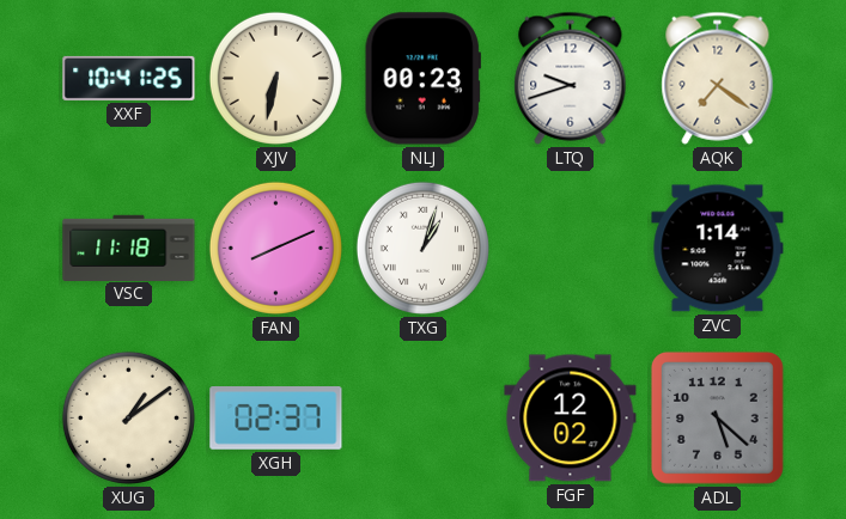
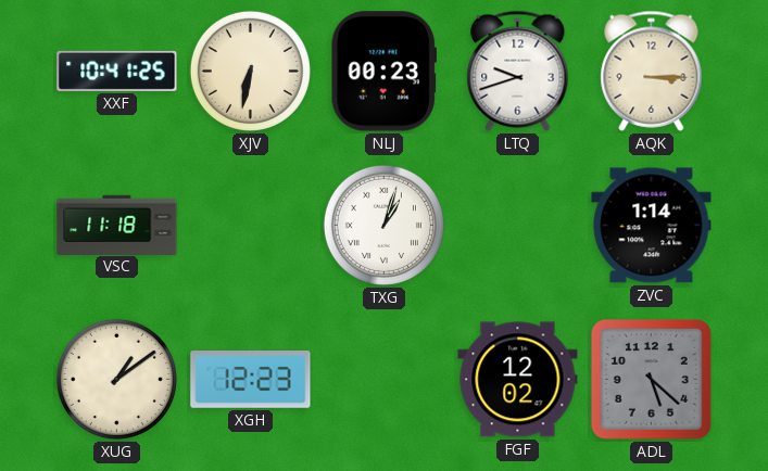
AQK: 7:21 -> 3:15
FAN: 8:11 -> none
XGH: 02:37 -> 12:23
